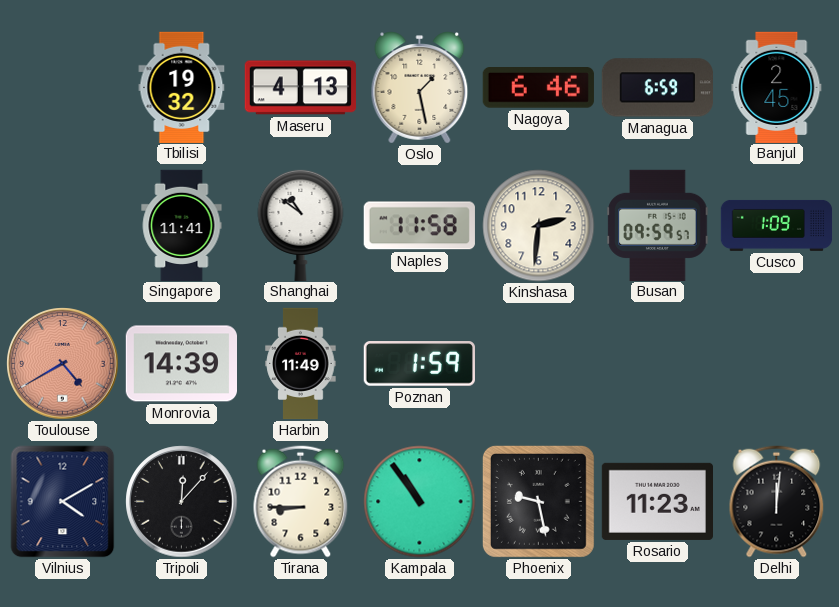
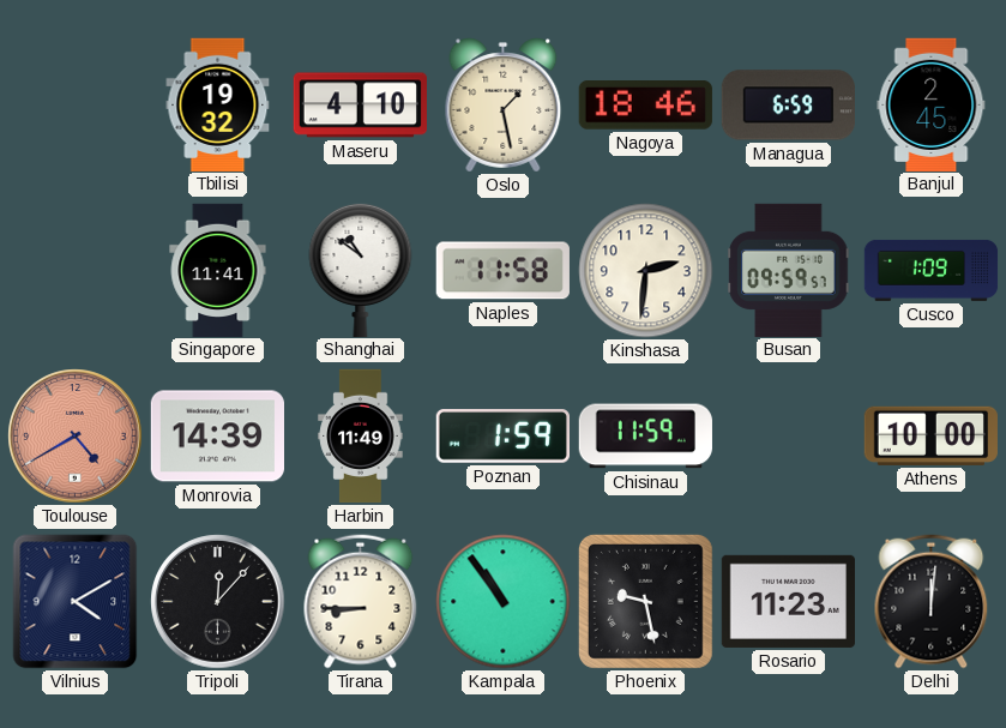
Maseru: 4:13 -> 4:10
Nagoya: 6:46 -> 18:46
Chisinau: none -> 11:59
Athens: none -> 10:00
